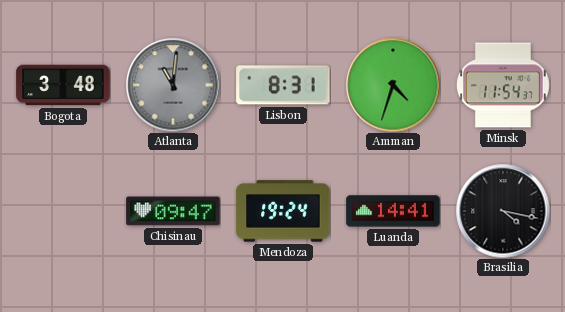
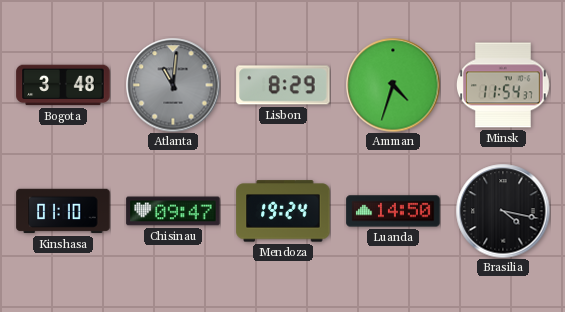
Lisbon: 8:31 -> 8:29
Kinshasa: none -> 01:10
Luanda: 14:41 -> 14:50
